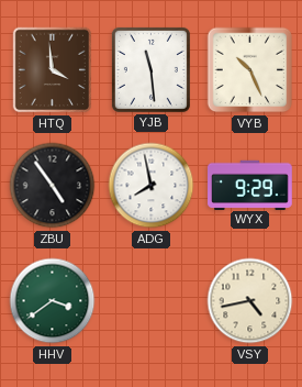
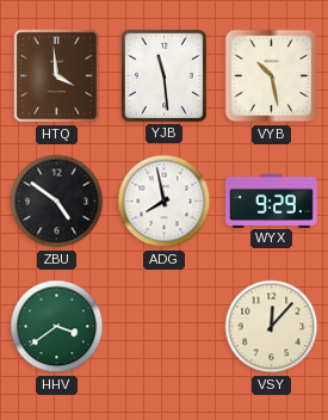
VYB: 10:26 -> 10:28
ZBU: 4:54 -> 4:51
VSY: 4:43 -> 12:07
